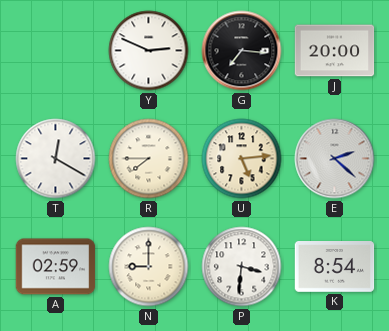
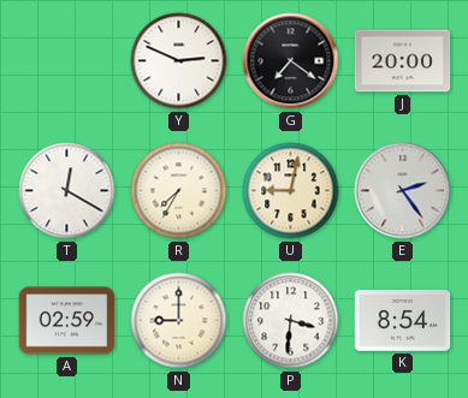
G: 7:16 -> 7:21
R: 7:45 -> 7:35
U: 5:14 -> 9:02
E: 2:22 -> 2:24
